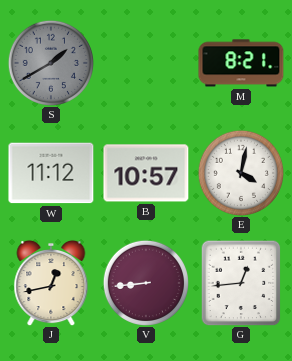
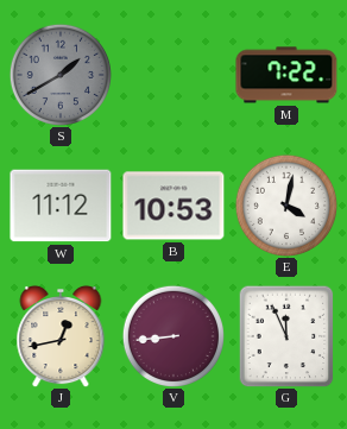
M: 8:21 -> 7:22
B: 10:57 -> 10:53
G: 12:44 -> 11:56
